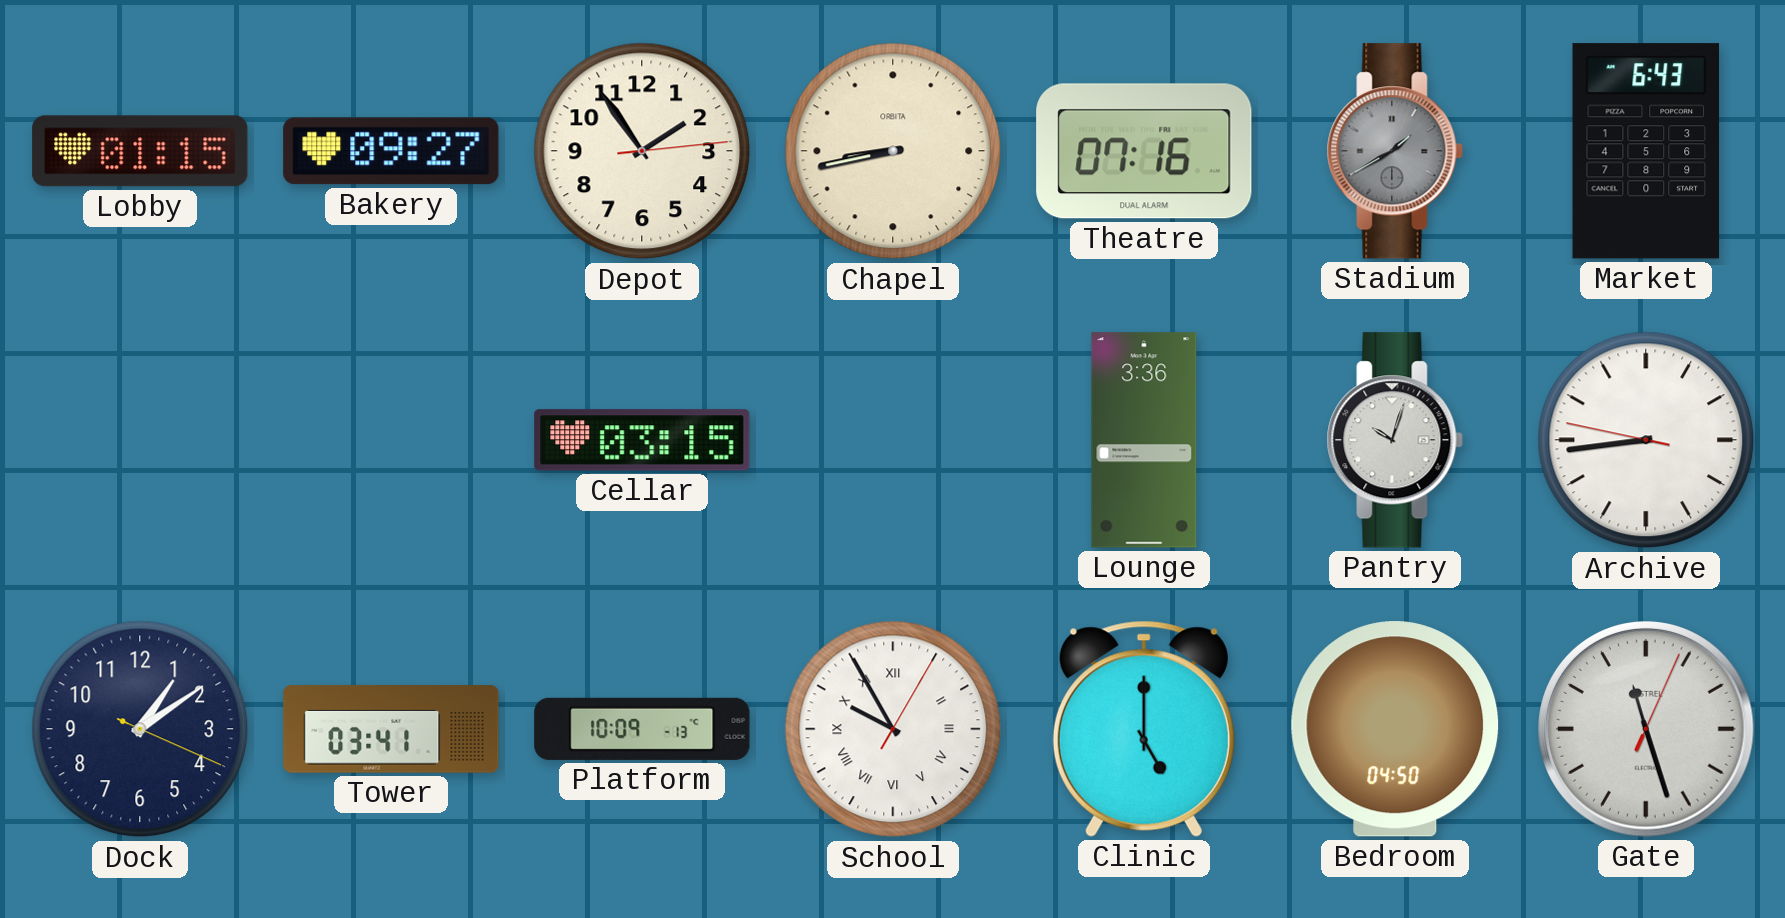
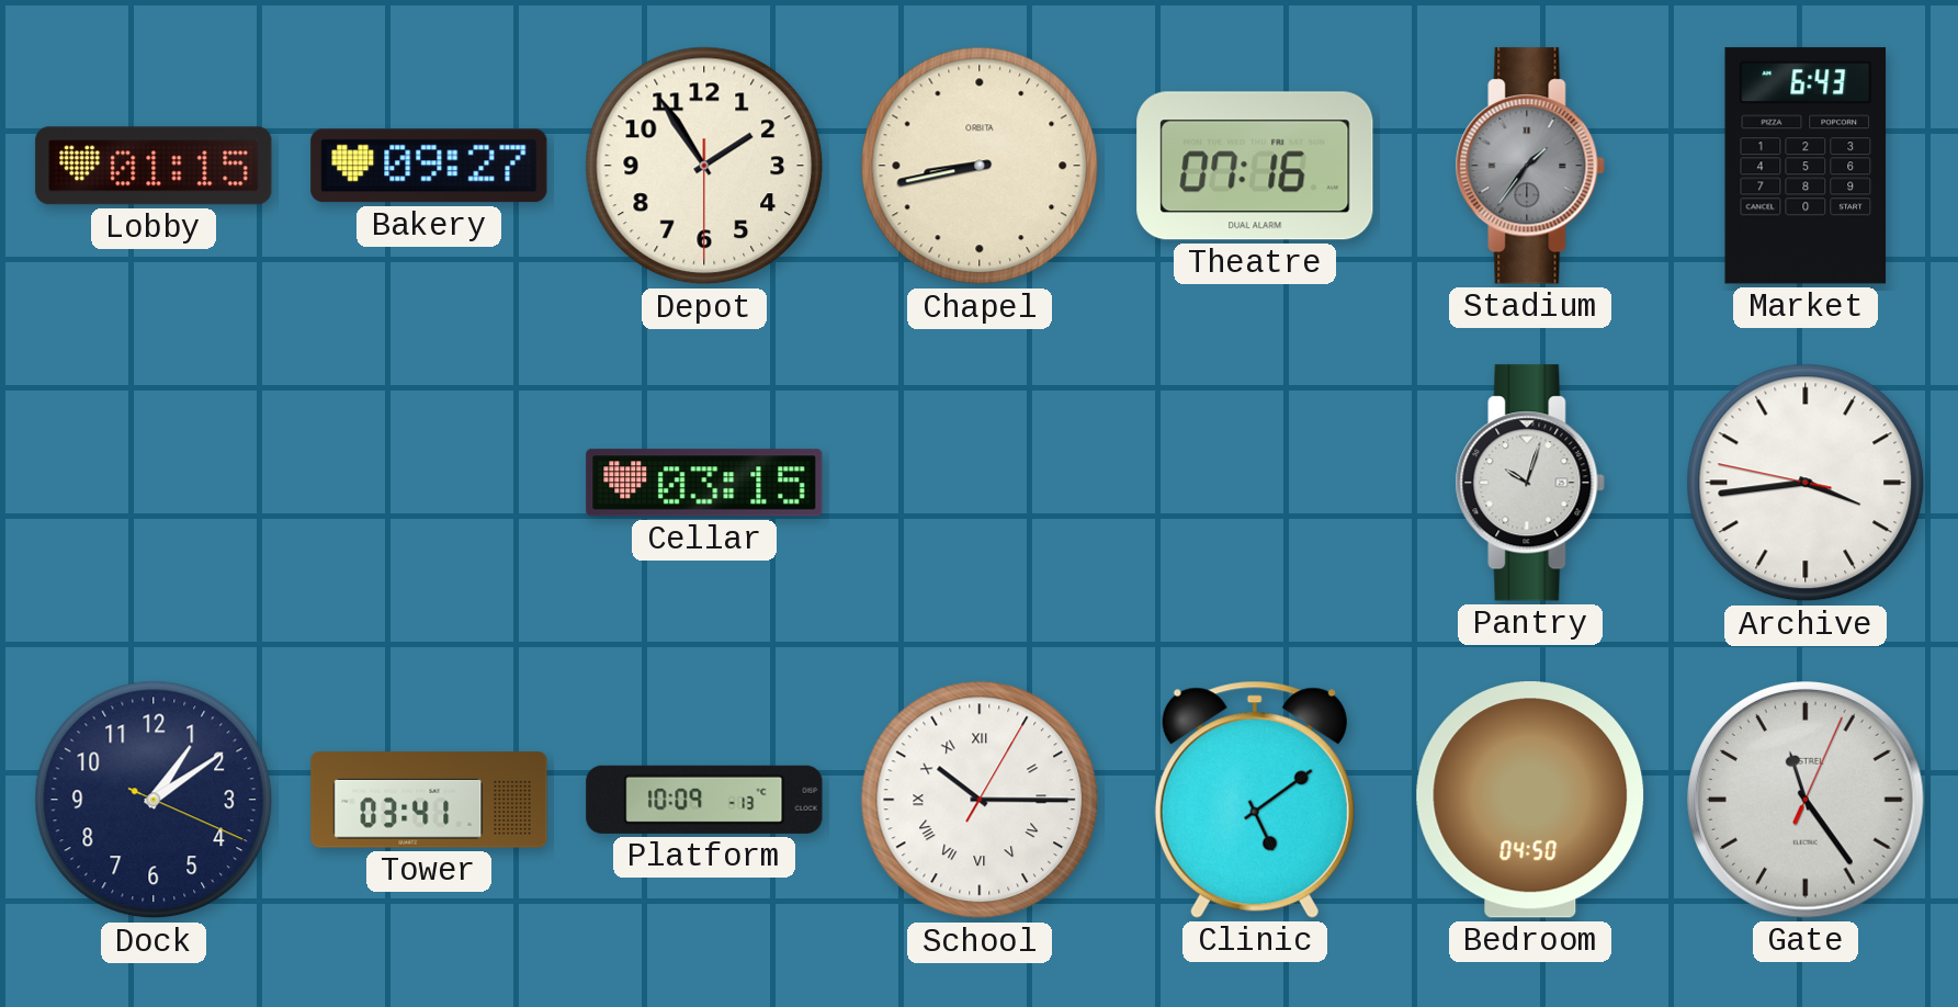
Depot: 1:54:14 -> 1:54:30
Stadium: 1:40 -> 1:36
Lounge: 3:36 -> none
Archive: 8:43 -> 3:43
School: 9:55 -> 10:15
Clinic: 5:00 -> 5:09
Gate: 11:27 -> 11:24
